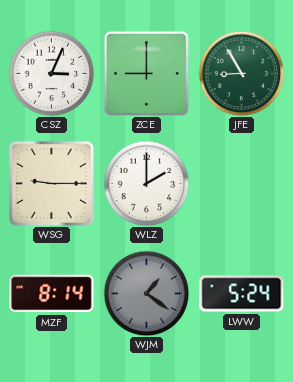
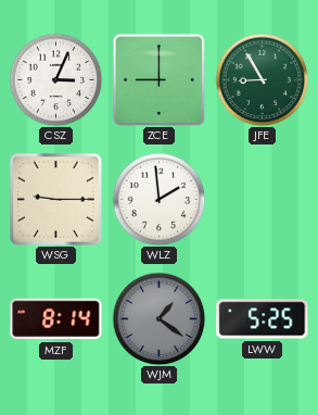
WLZ: 2:00 -> 1:59
LWW: 5:24 -> 5:25
